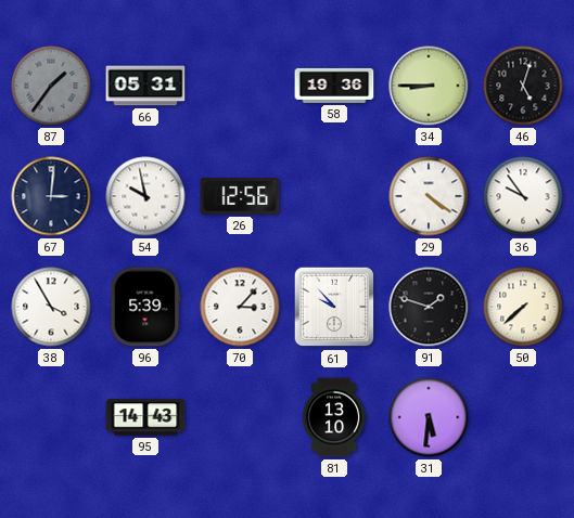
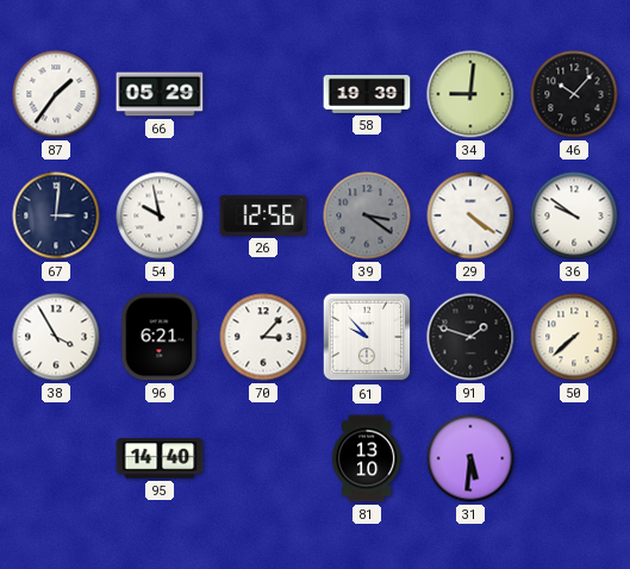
87 dial: grey -> white
66: 05:31 -> 05:29
58: 19:36 -> 19:39
34: 8:45 -> 9:01
46: 5:03 -> 10:07
39: none -> 3:21
36: 9:54 -> 9:51
96: 5:39 -> 6:21
95: 14:43 -> 14:40
